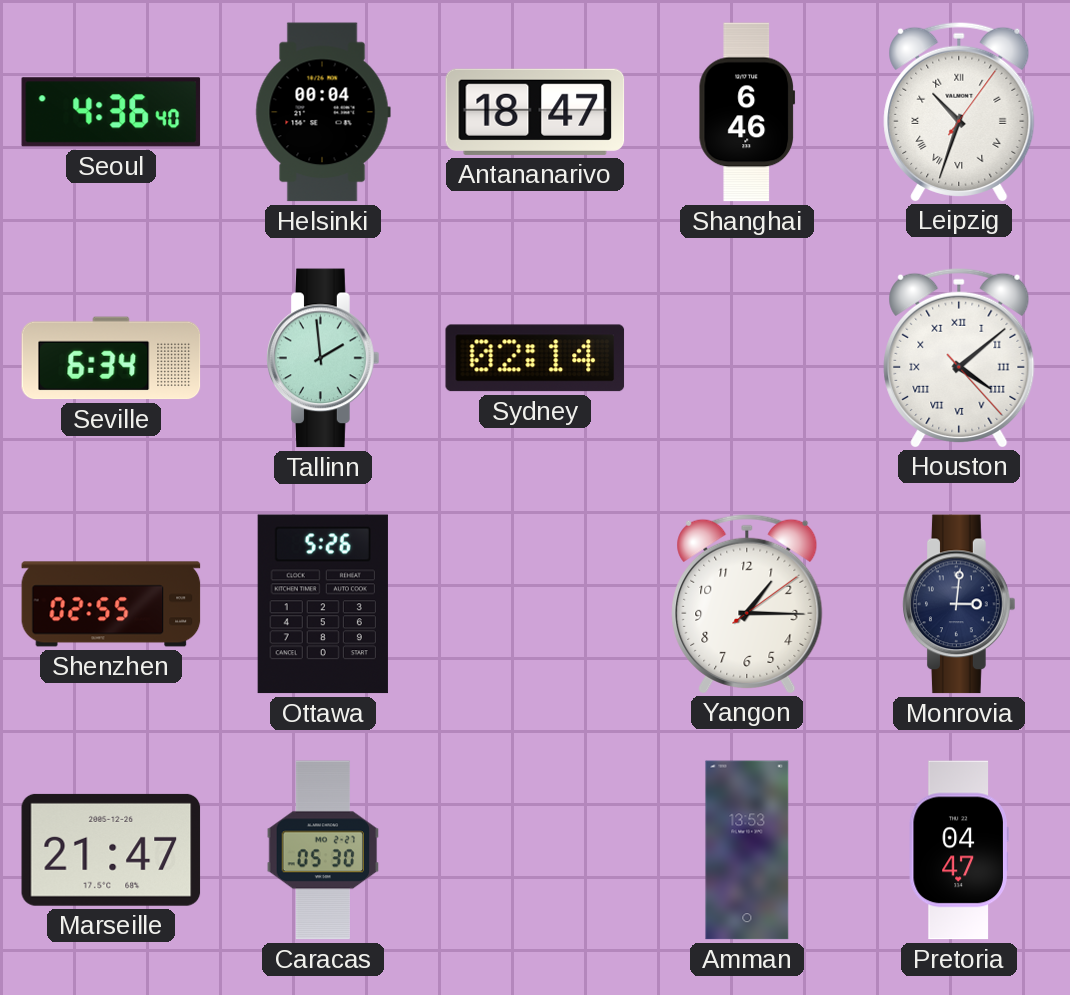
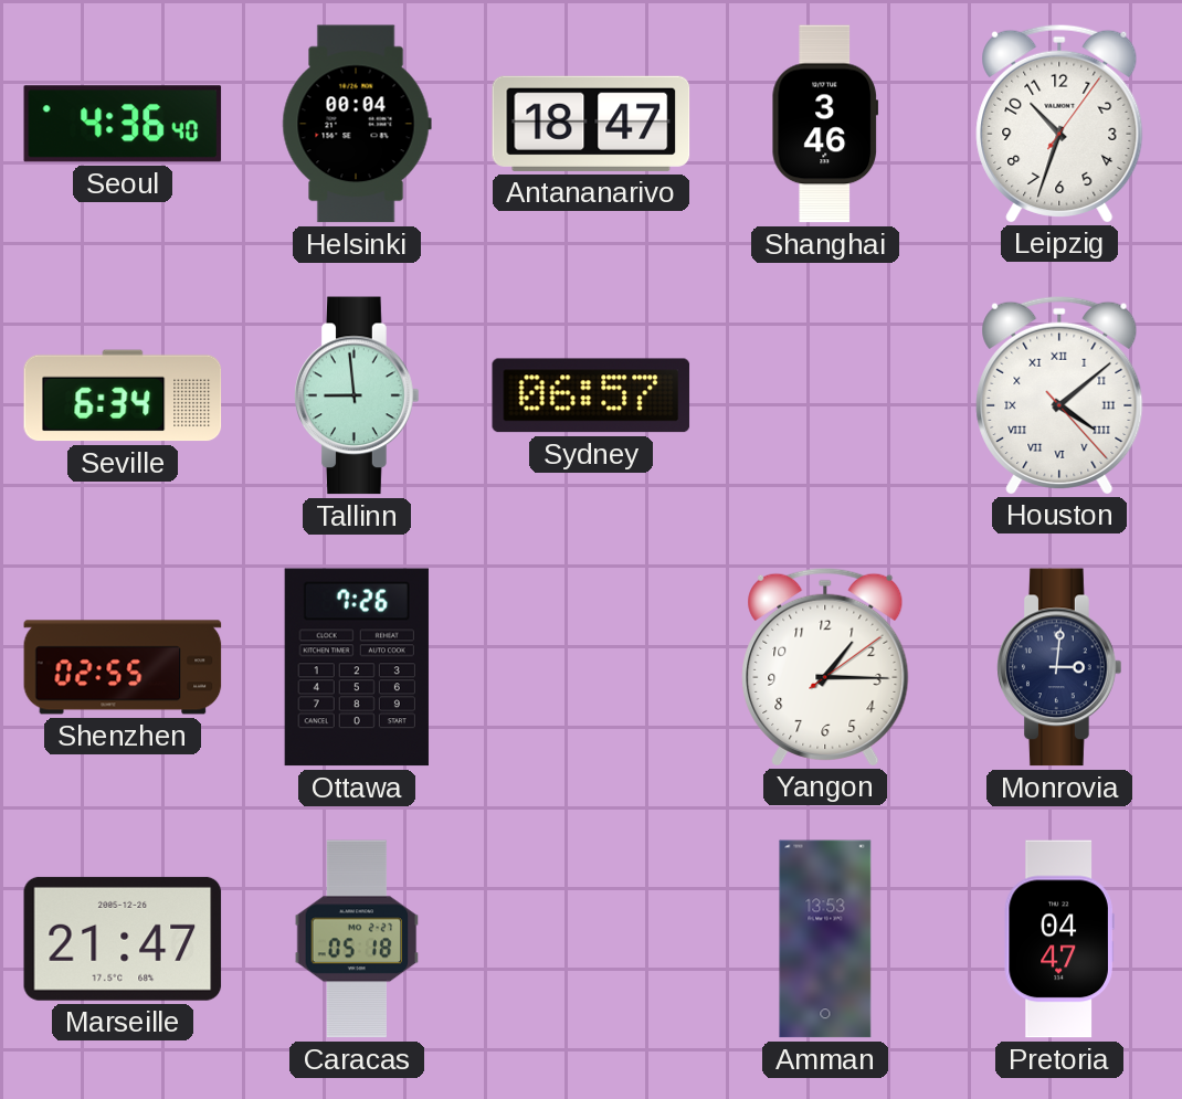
Shanghai: 6:46 -> 3:46
Leipzig numerals: Roman -> Arabic
Tallinn: 1:59 -> 8:59
Sydney: 02:14 -> 06:57
Ottawa: 5:26 -> 7:26
Caracas: 05:30 -> 05:18
